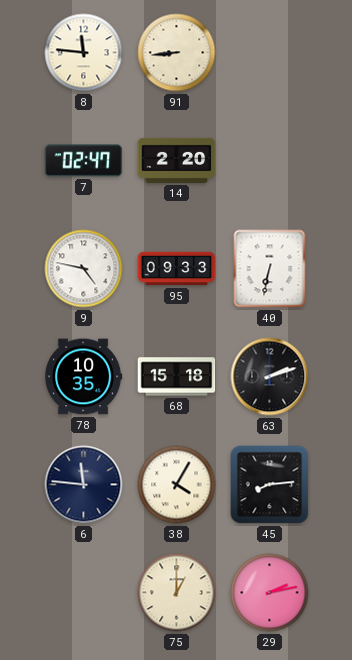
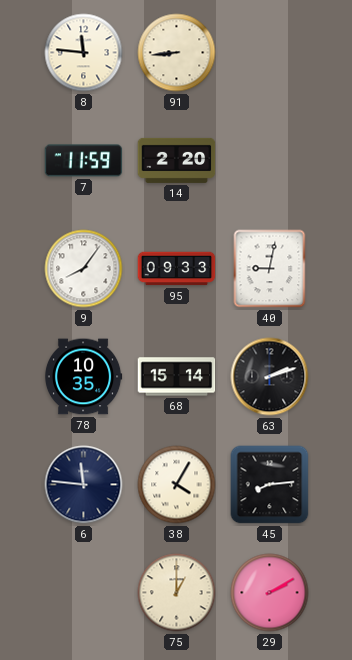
7: 02:47 -> 11:59
9: 4:47 -> 8:06
40: 6:32 -> 9:02
68: 15:18 -> 15:14
29: 2:13 -> 2:10
